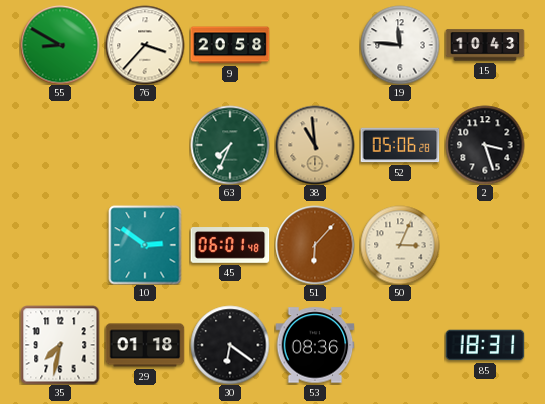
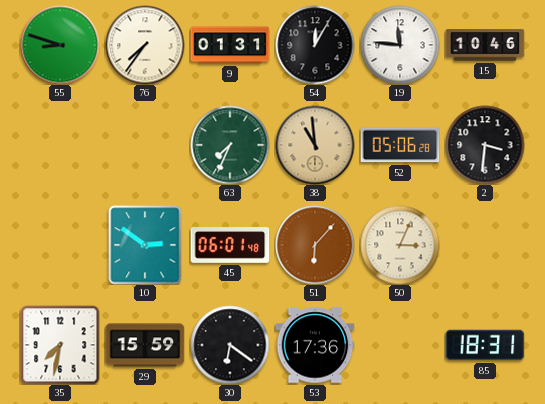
55: 8:50 -> 8:48
76: 3:37 -> 7:36
9: 20:58 -> 01:31
54: none -> 12:05
15: 10:43 -> 10:46
2: 3:27 -> 3:31
29: 01:18 -> 15:59
53: 08:36 -> 17:36
